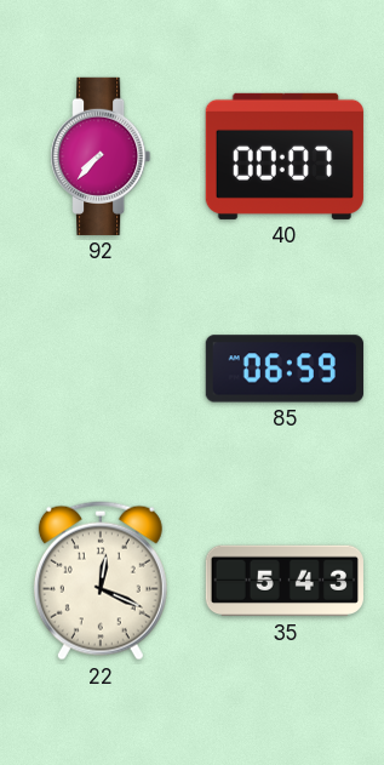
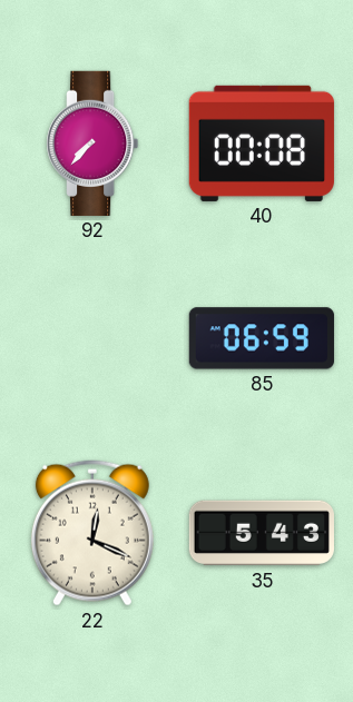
40: 00:07 -> 00:08
